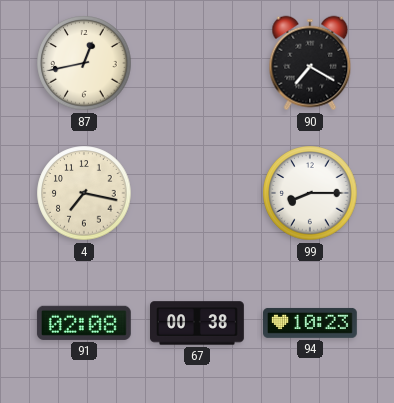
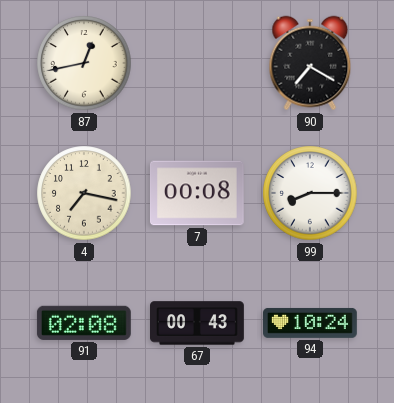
7: none -> 00:08
67: 00:38 -> 00:43
94: 10:23 -> 10:24
